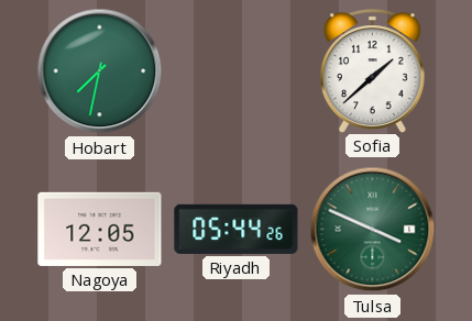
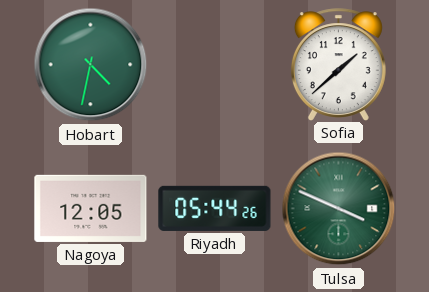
Hobart: 7:32 -> 4:32
